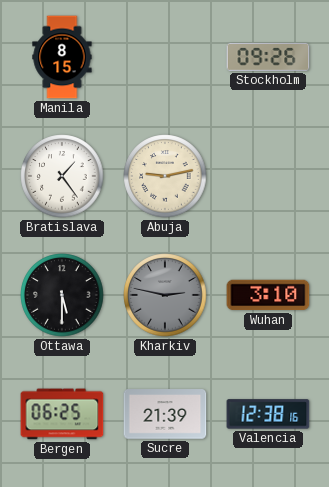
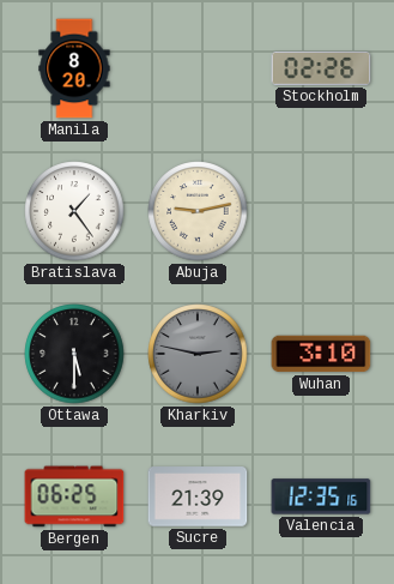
Manila: 8:15 -> 8:20
Stockholm: 09:26 -> 02:26
Valencia: 12:38 -> 12:35
